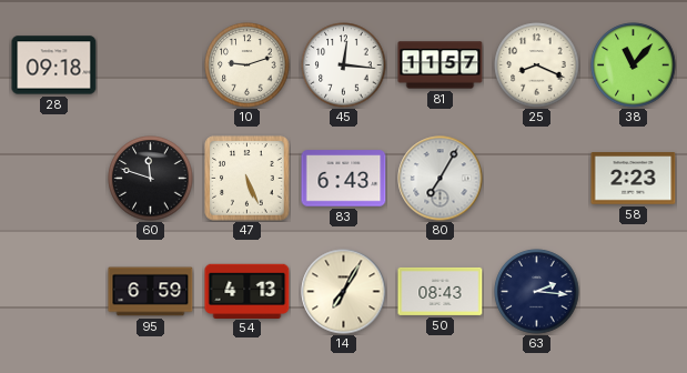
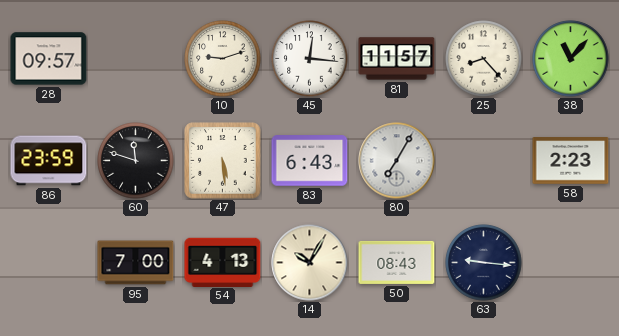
28: 09:18 -> 09:57
25: 8:19 -> 8:23
86: none -> 23:59
47: 5:26 -> 5:29
95: 6:59 -> 7:00
14: 7:05 -> 10:05
63: 2:16 -> 9:16
